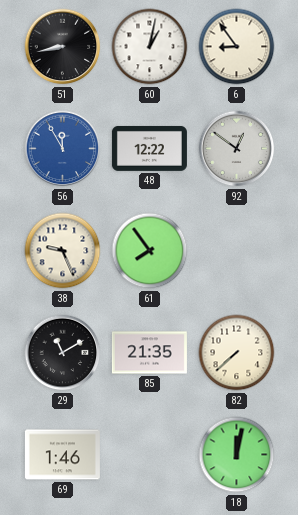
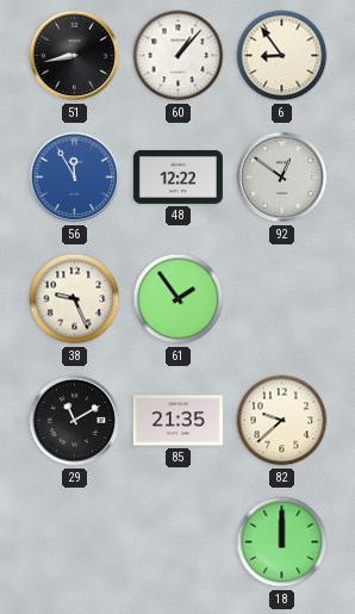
60: 1:02 -> 1:07
61: 7:54 -> 1:54
82: 7:38 -> 9:38
69: 1:46 -> none
18: 12:02 -> 12:00
